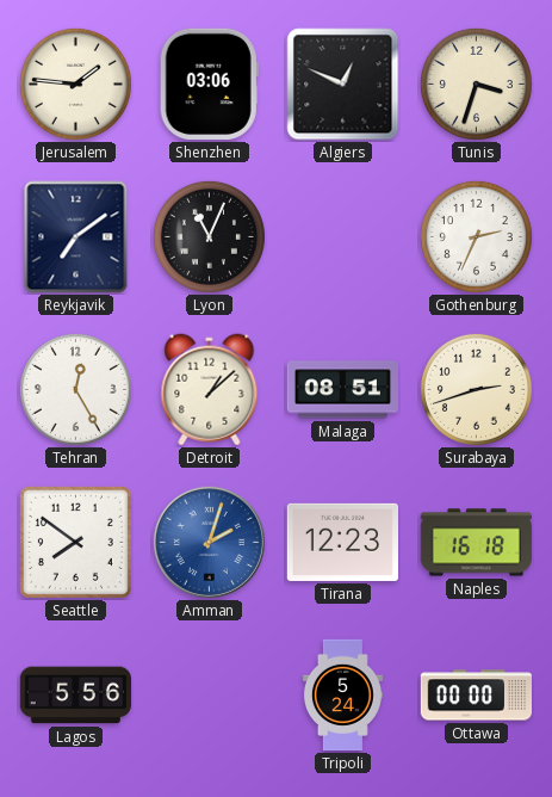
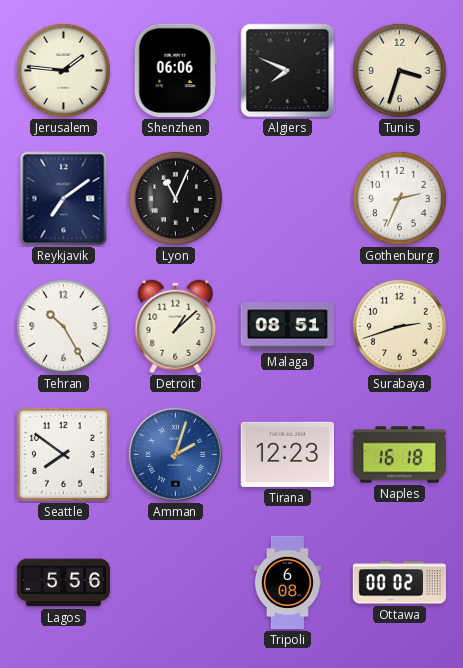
Shenzhen: 03:06 -> 06:06
Algiers: 12:49 -> 7:49
Tehran: 12:25 -> 10:25
Tripoli: 5:24 -> 6:08
Ottawa: 00:00 -> 00:02
